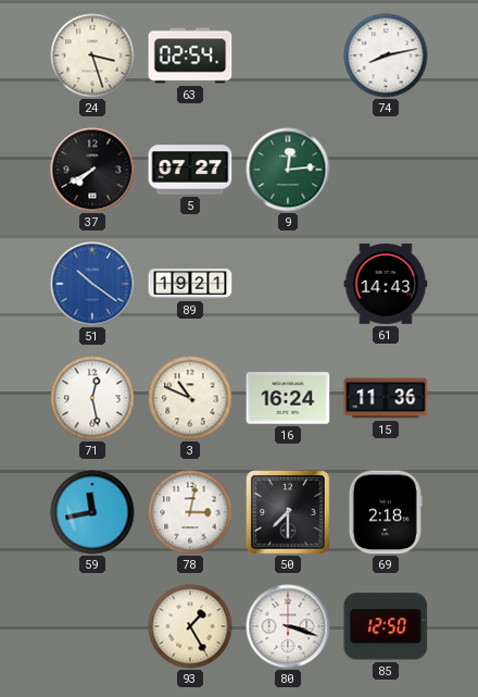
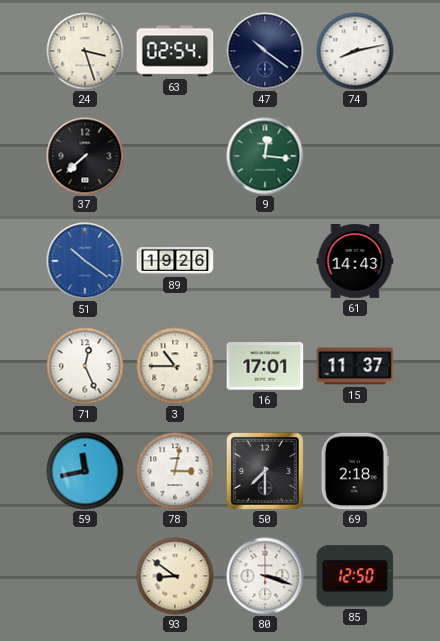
47: none -> 10:21
37: 7:40 -> 7:38
5: 07:27 -> none
9: 12:14 -> 12:16
89: 19:21 -> 19:26
71: 12:28 -> 12:26
3: 10:49 -> 10:45
16: 16:24 -> 17:01
15: 11:36 -> 11:37
93: 1:25 -> 8:51
